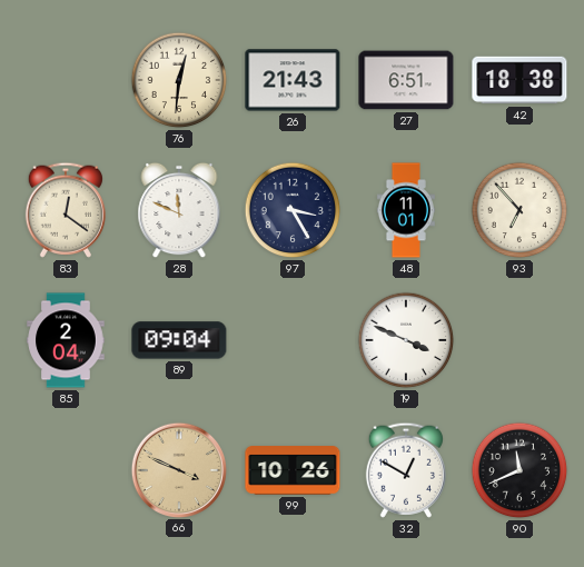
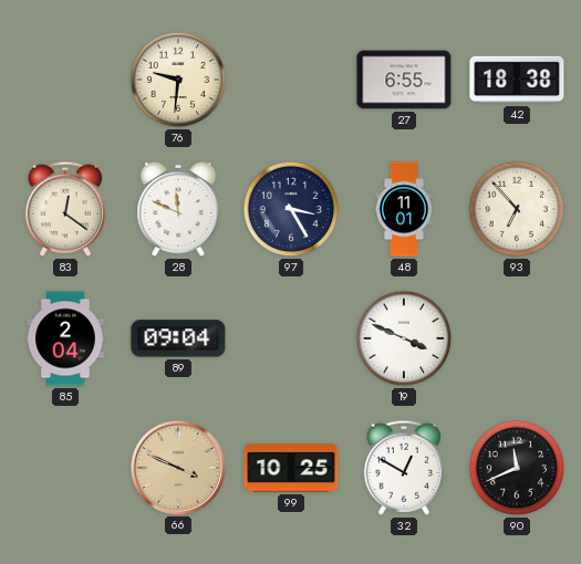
76: 12:31 -> 9:31
26: 21:43 -> none
27: 6:51 -> 6:55
99: 10:26 -> 10:25
